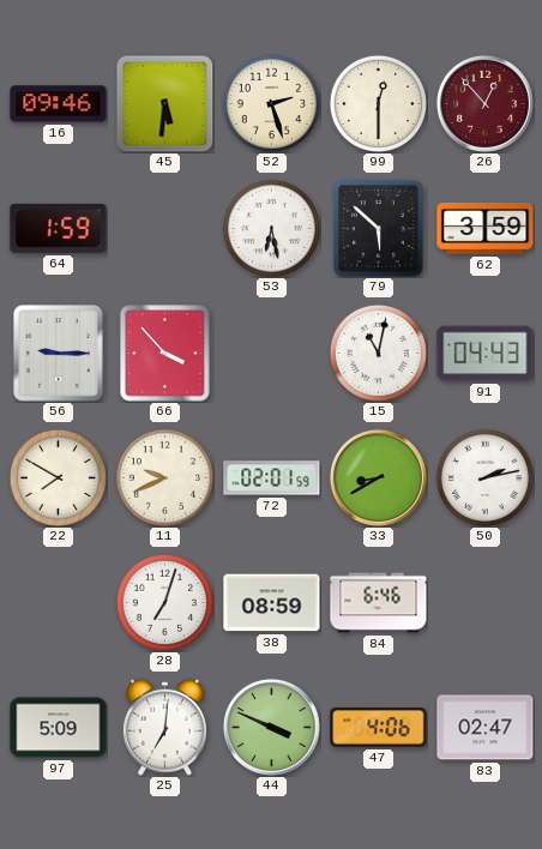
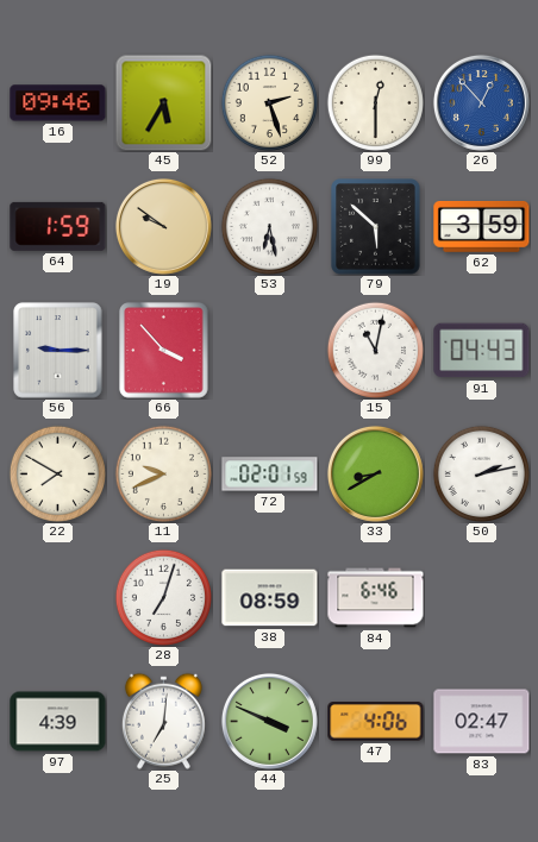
45: 5:31 -> 5:35
26 dial: burgundy -> blue
19: none -> 9:51
97: 5:09 -> 4:39
